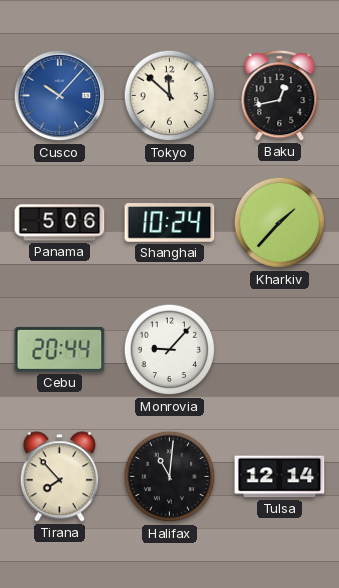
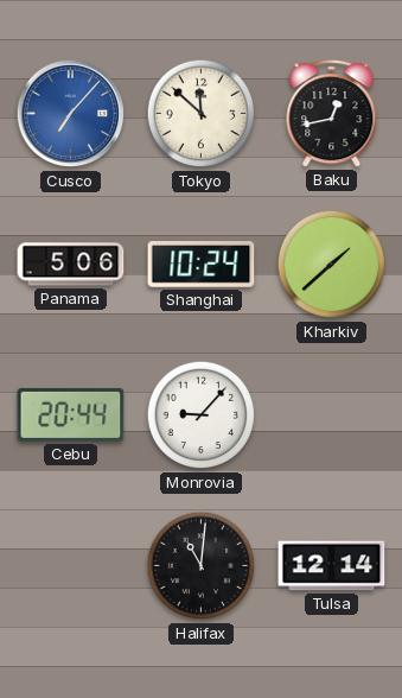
Cusco: 10:07 -> 7:07
Kharkiv: 1:37 -> 1:38
Tirana: 7:53 -> none
